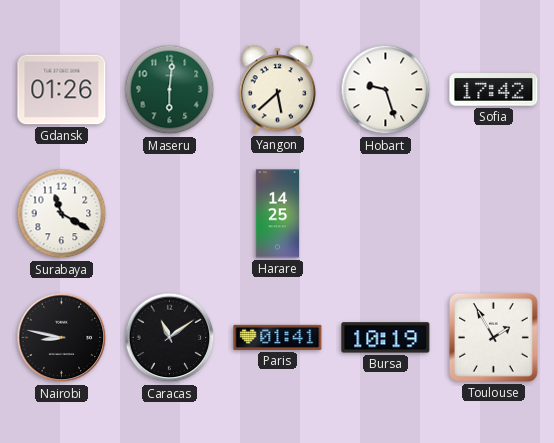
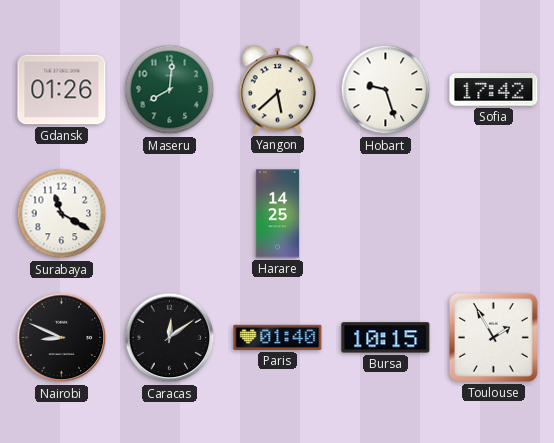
Maseru: 6:01 -> 8:01
Nairobi: 8:47 -> 8:49
Caracas: 11:09 -> 12:09
Paris: 01:41 -> 01:40
Bursa: 10:19 -> 10:15
